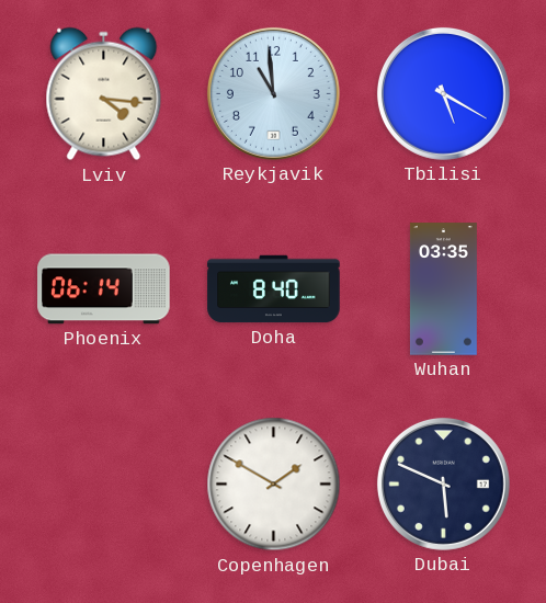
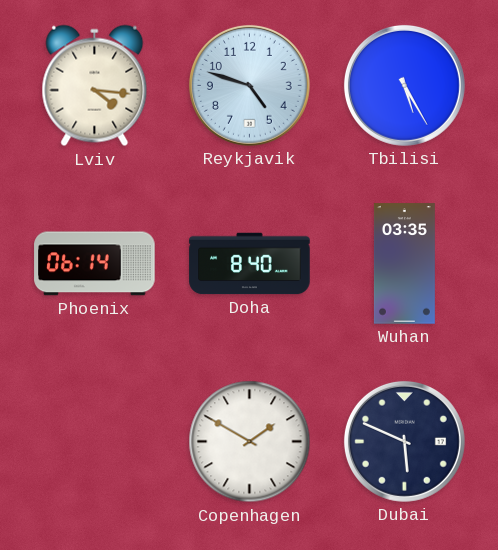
Reykjavik: 10:59 -> 4:48
Tbilisi: 5:20 -> 5:25
